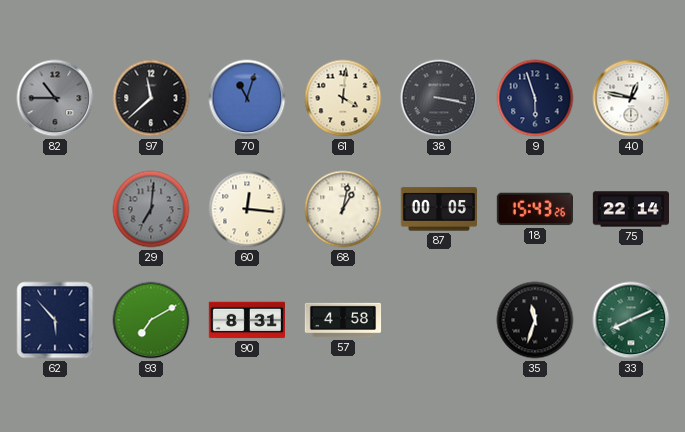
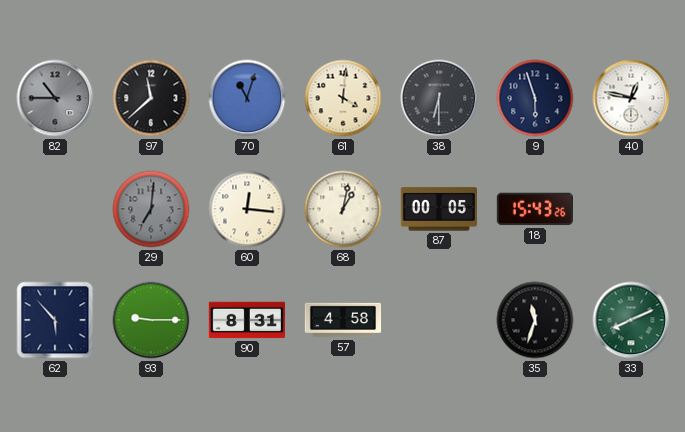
38: 3:17 -> 6:30
75: 22:14 -> none
93: 7:10 -> 9:15
